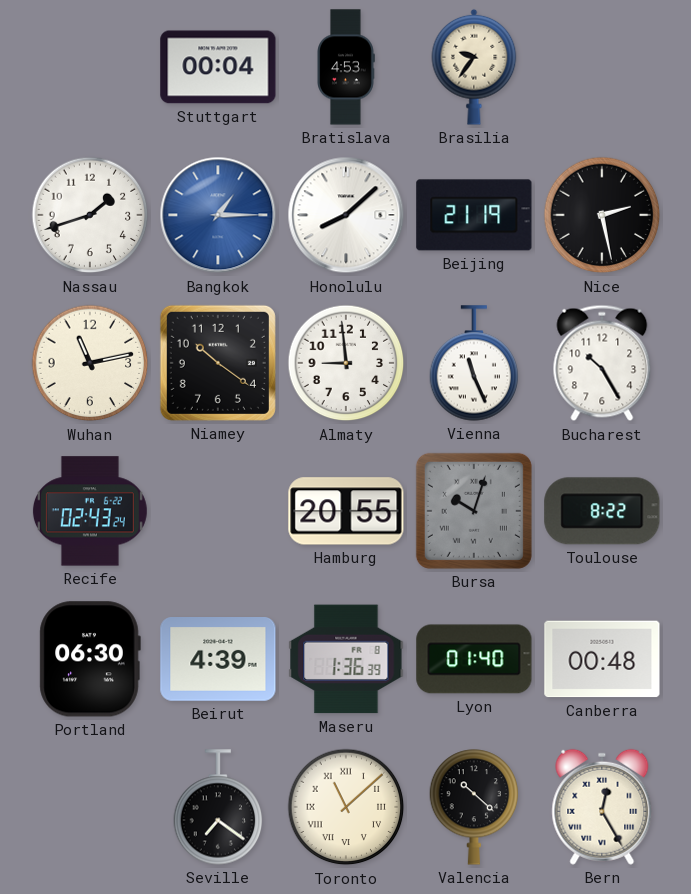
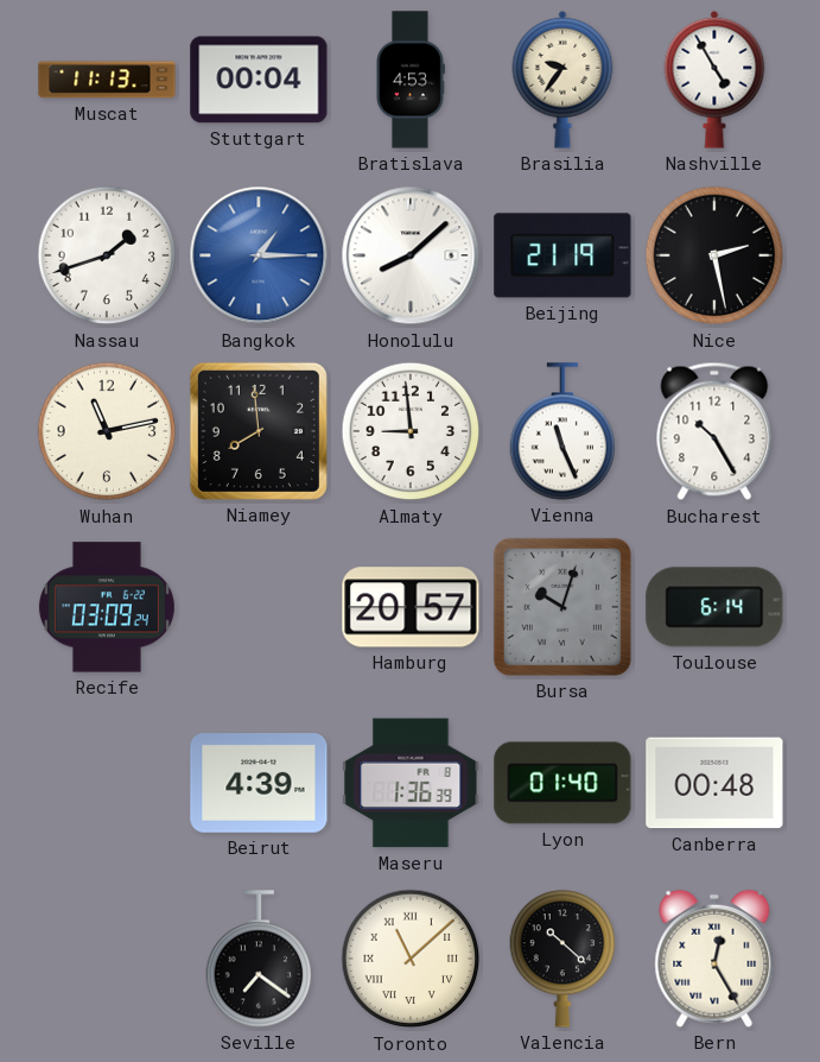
Muscat: none -> 11:13
Nashville: none -> 4:55
Niamey: 10:21 -> 7:59
Recife: 02:43 -> 03:09
Hamburg: 20:55 -> 20:57
Toulouse: 8:22 -> 6:14
Portland: 06:30 -> none
